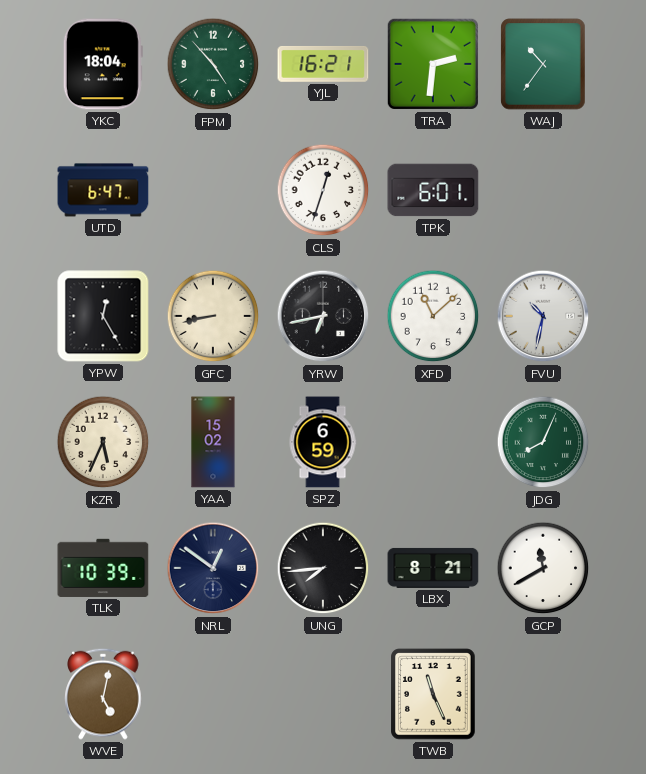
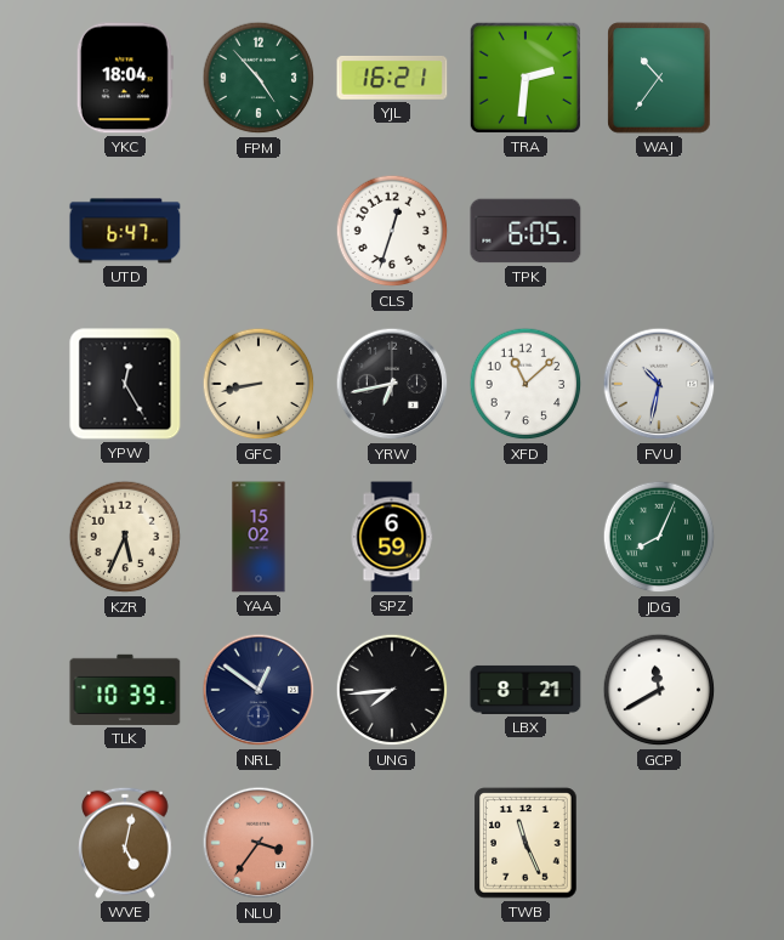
TPK: 6:01 -> 6:05
NLU: none -> 3:36
